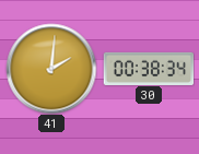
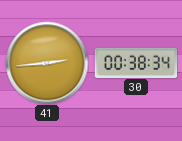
41: 2:01 -> 2:44
